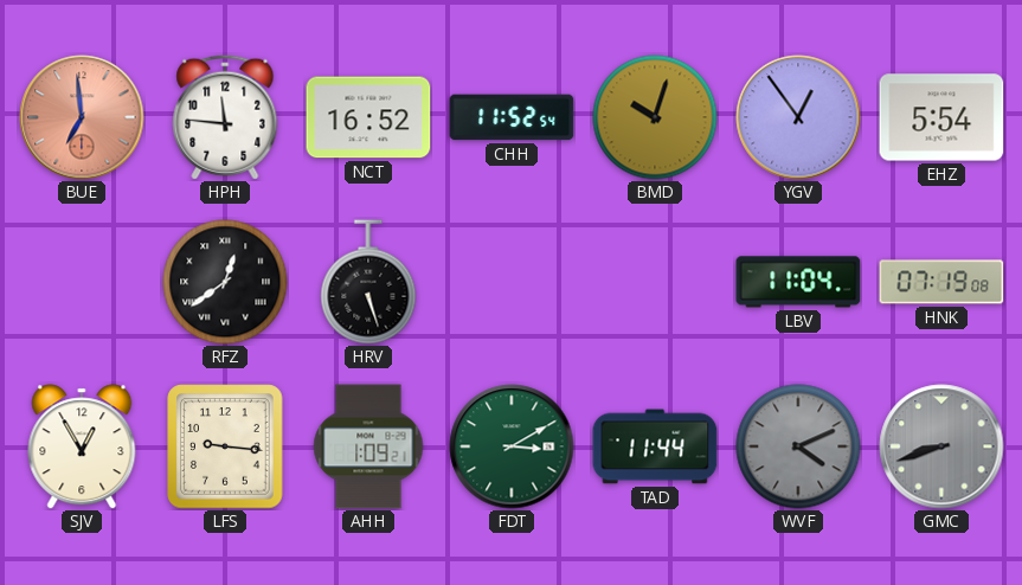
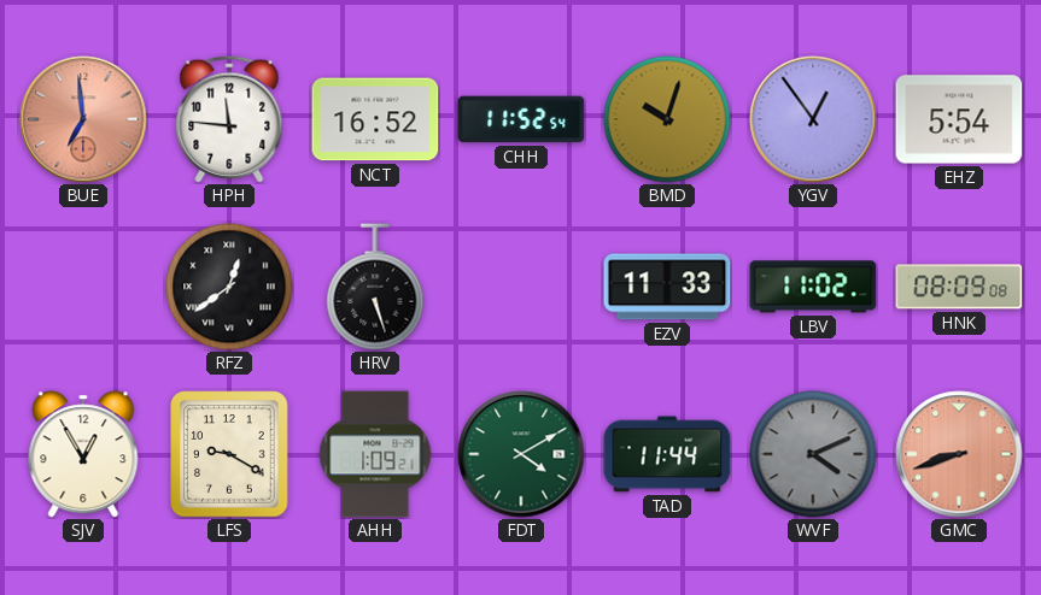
EZV: none -> 11:33
LBV: 11:04 -> 11:02
HNK: 07:19 -> 08:09
LFS: 9:16 -> 9:20
FDT: 3:10 -> 4:10
GMC dial: grey -> salmon
